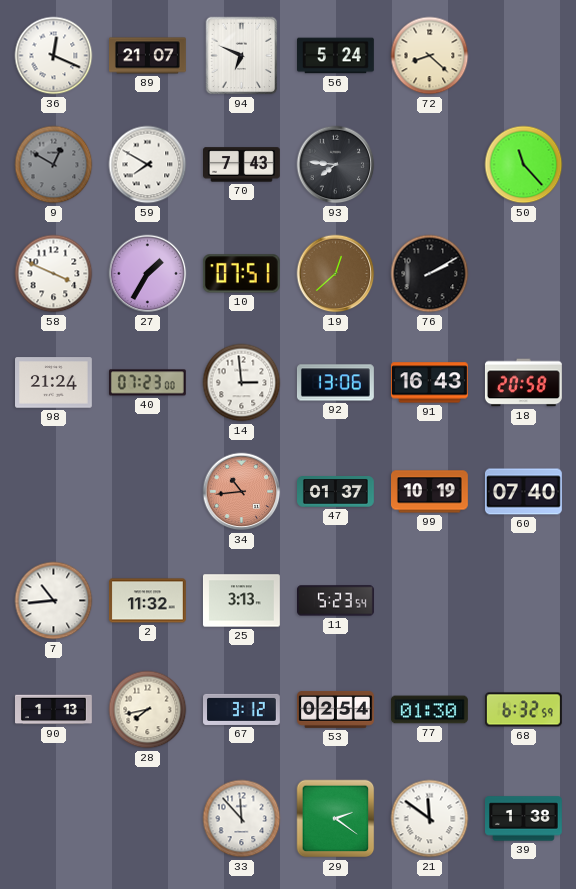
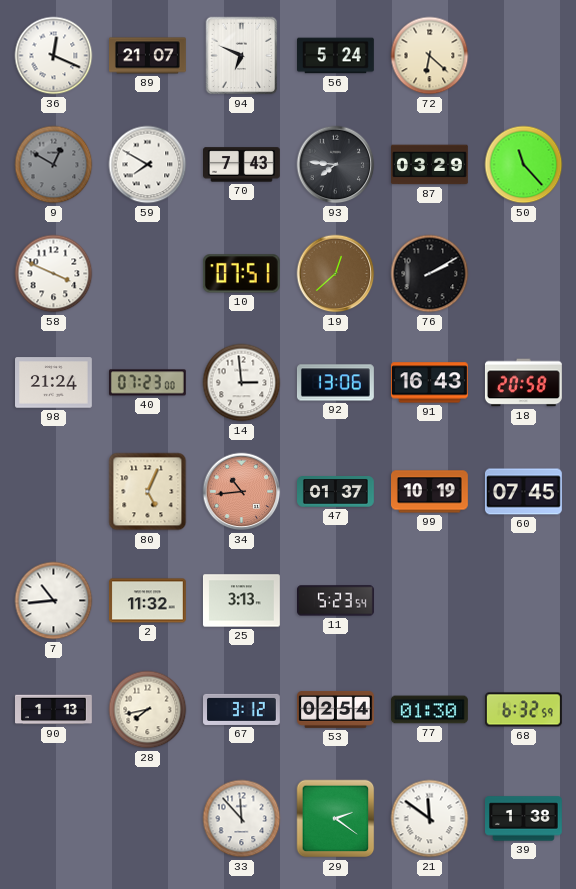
72: 8:22 -> 6:22
87: none -> 03:29
27: 1:35 -> none
80: none -> 5:04
60: 07:40 -> 07:45
